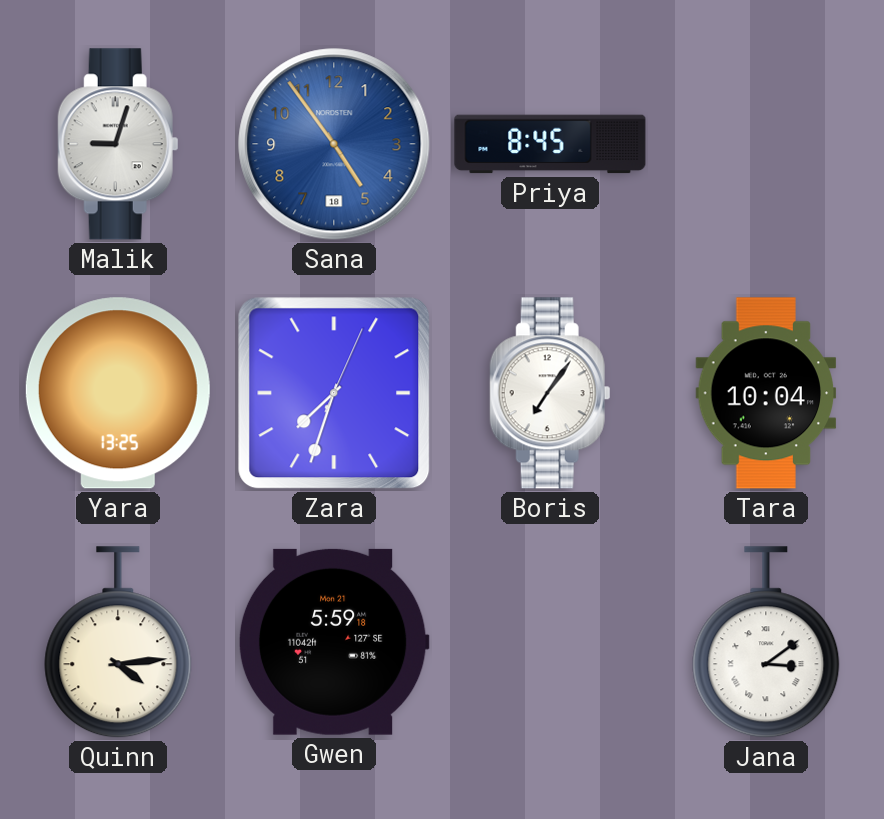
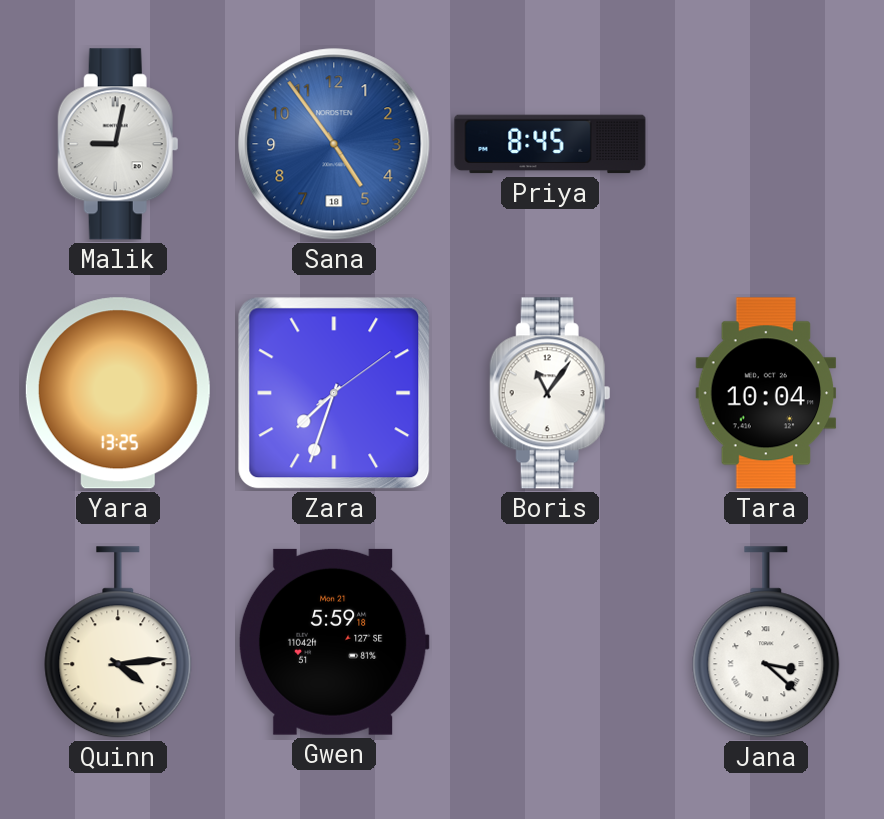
Malik: 9:03 -> 9:02
Zara: 7:33:04 -> 7:33:09
Boris: 7:06 -> 11:06
Jana: 3:09 -> 3:22
